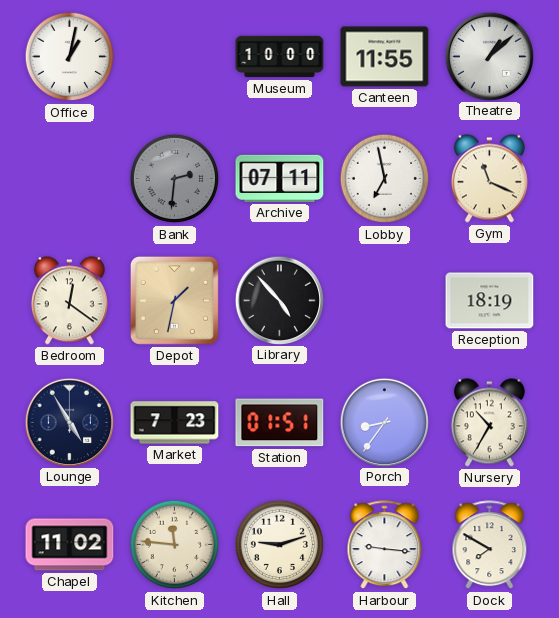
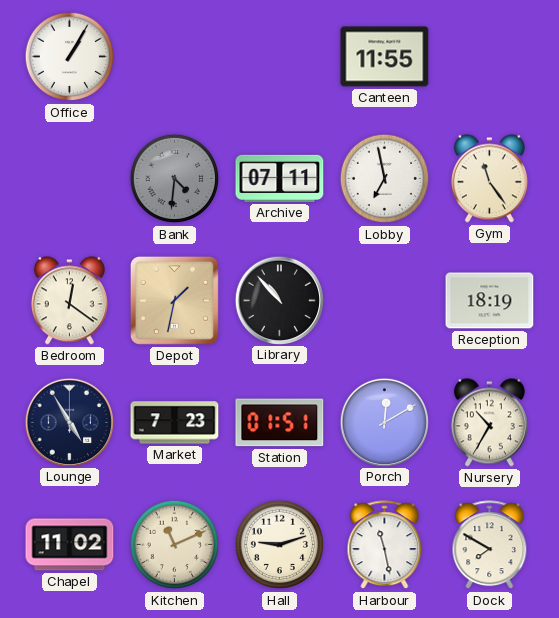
Office: 1:02 -> 1:05
Museum: 10:00 -> none
Theatre: 1:08 -> none
Bank: 2:31 -> 4:31
Gym: 11:19 -> 11:24
Library: 4:53 -> 10:53
Porch: 8:36 -> 12:10
Kitchen: 11:46 -> 11:11
Harbour: 9:16 -> 11:28
